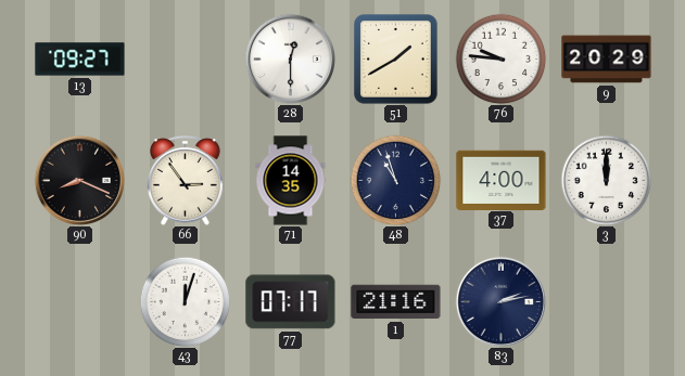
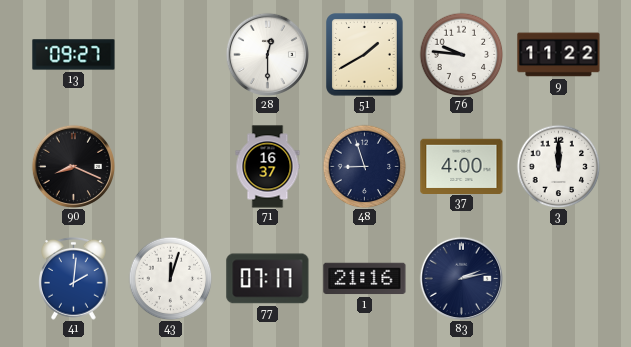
9: 20:29 -> 11:22
66: 2:54 -> none
71: 14:35 -> 16:37
48: 10:57 -> 8:57
41: none -> 2:01
